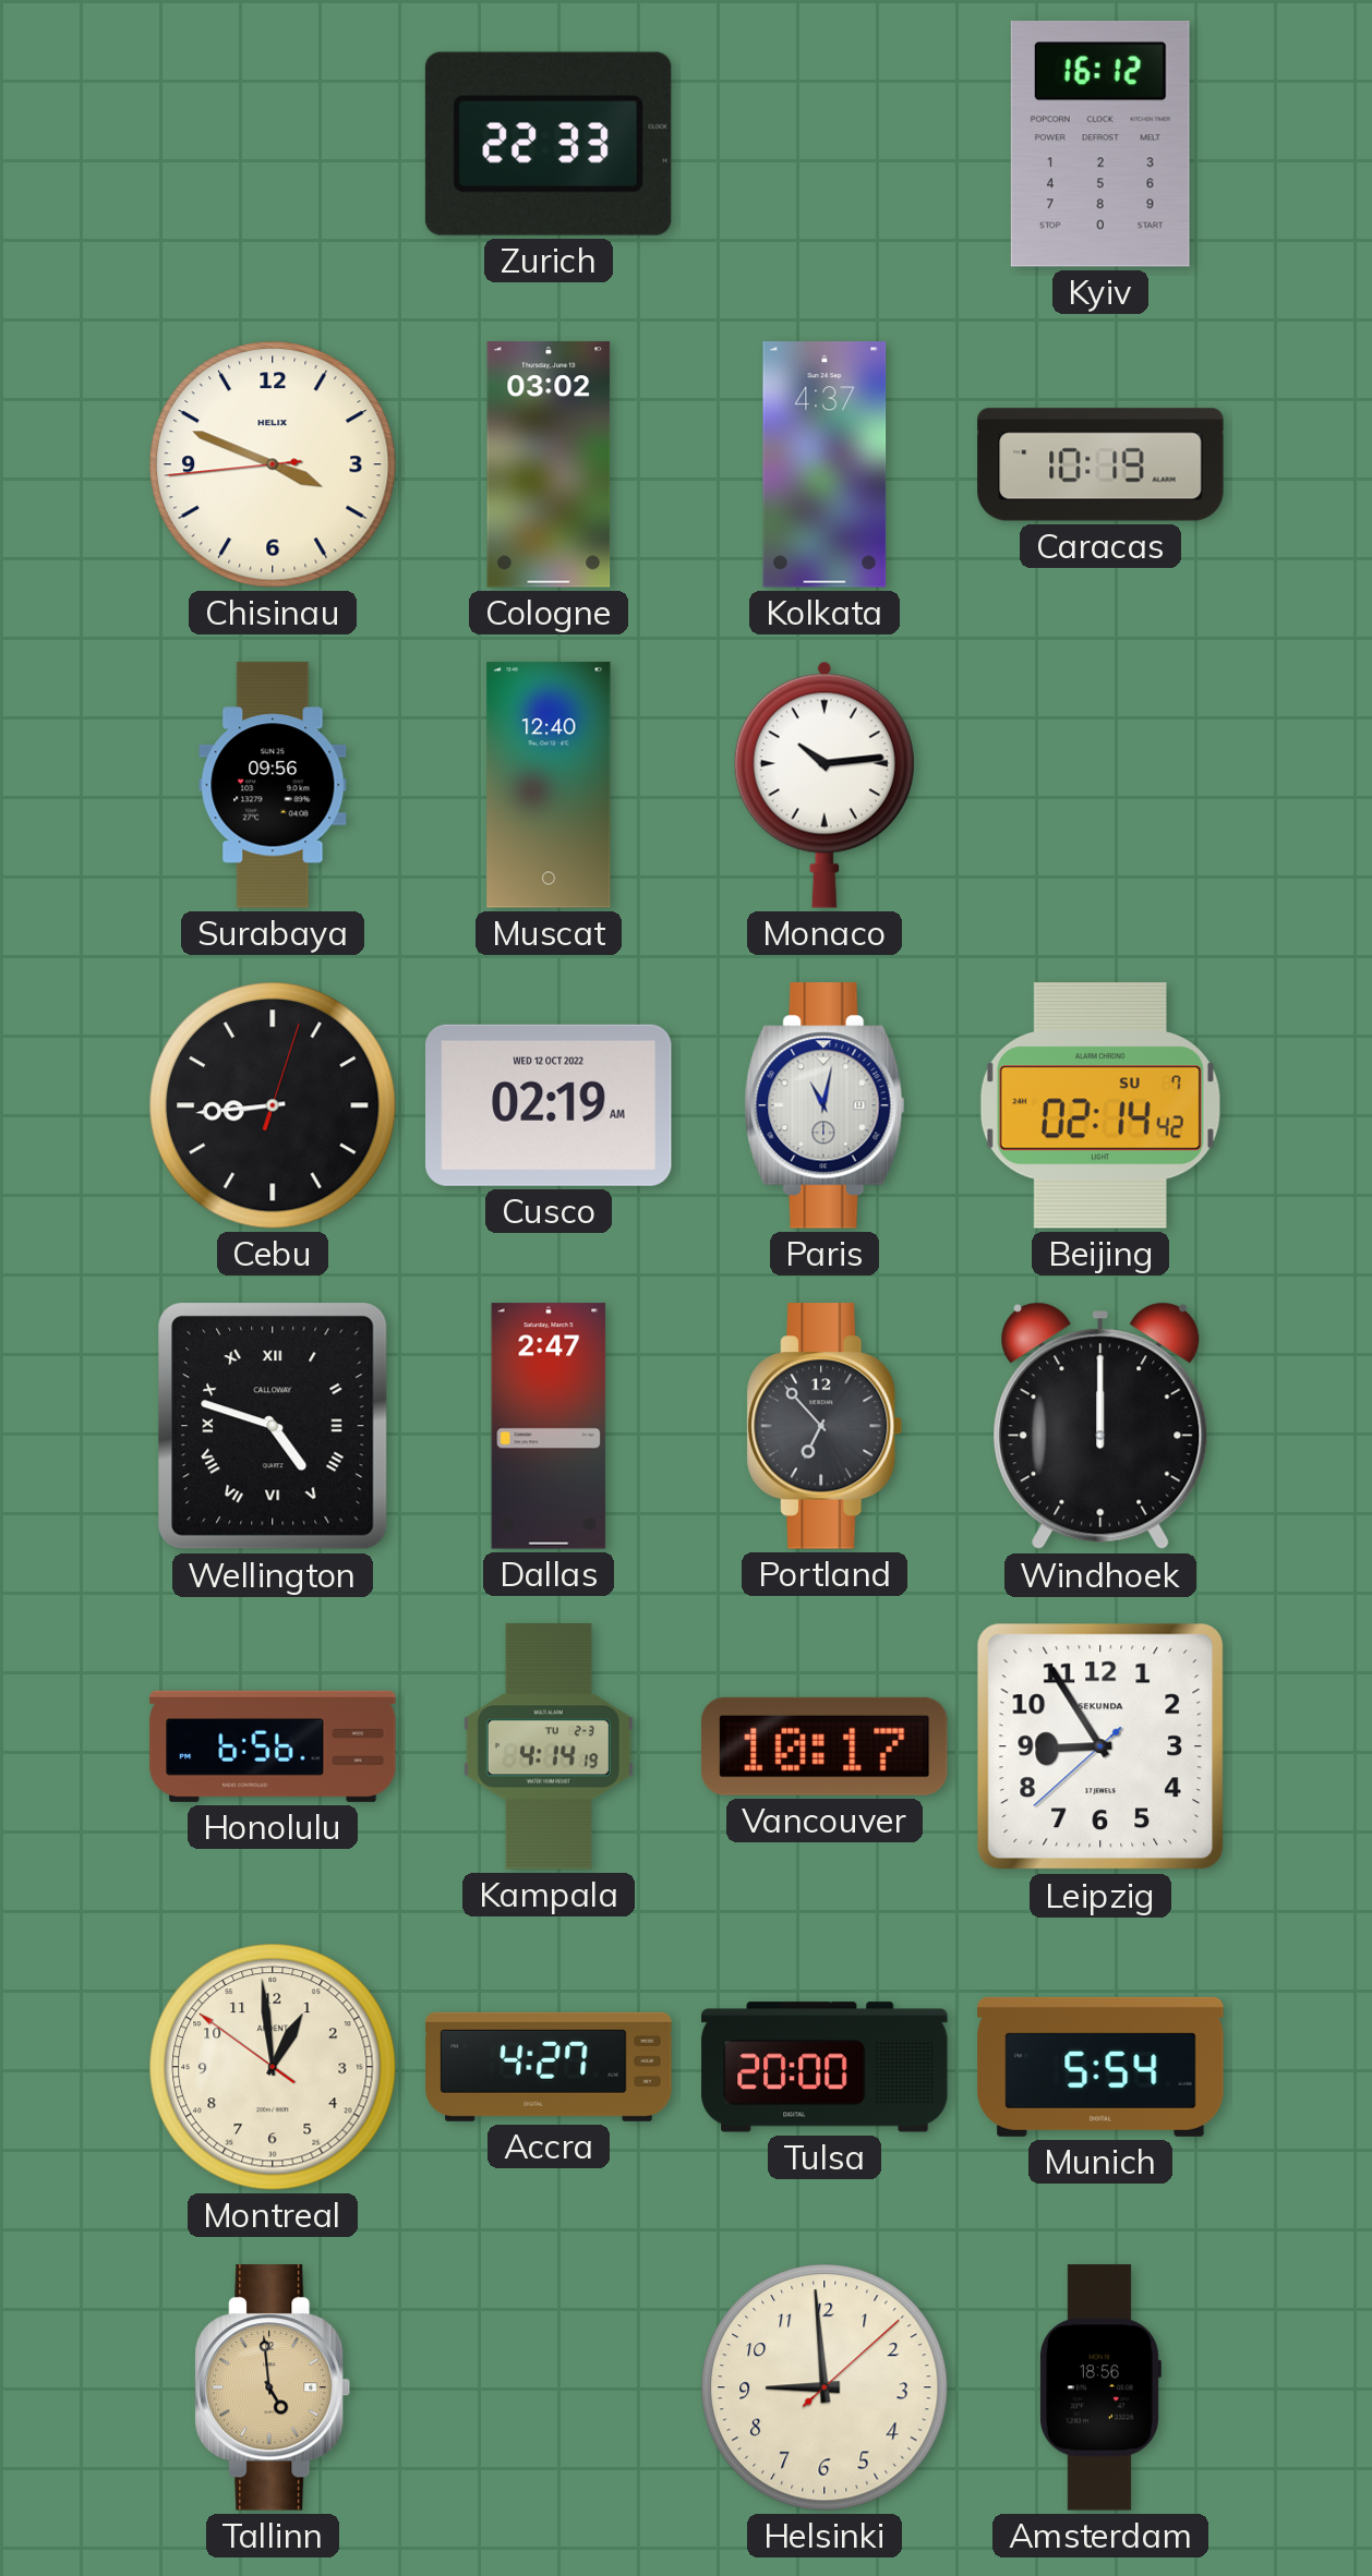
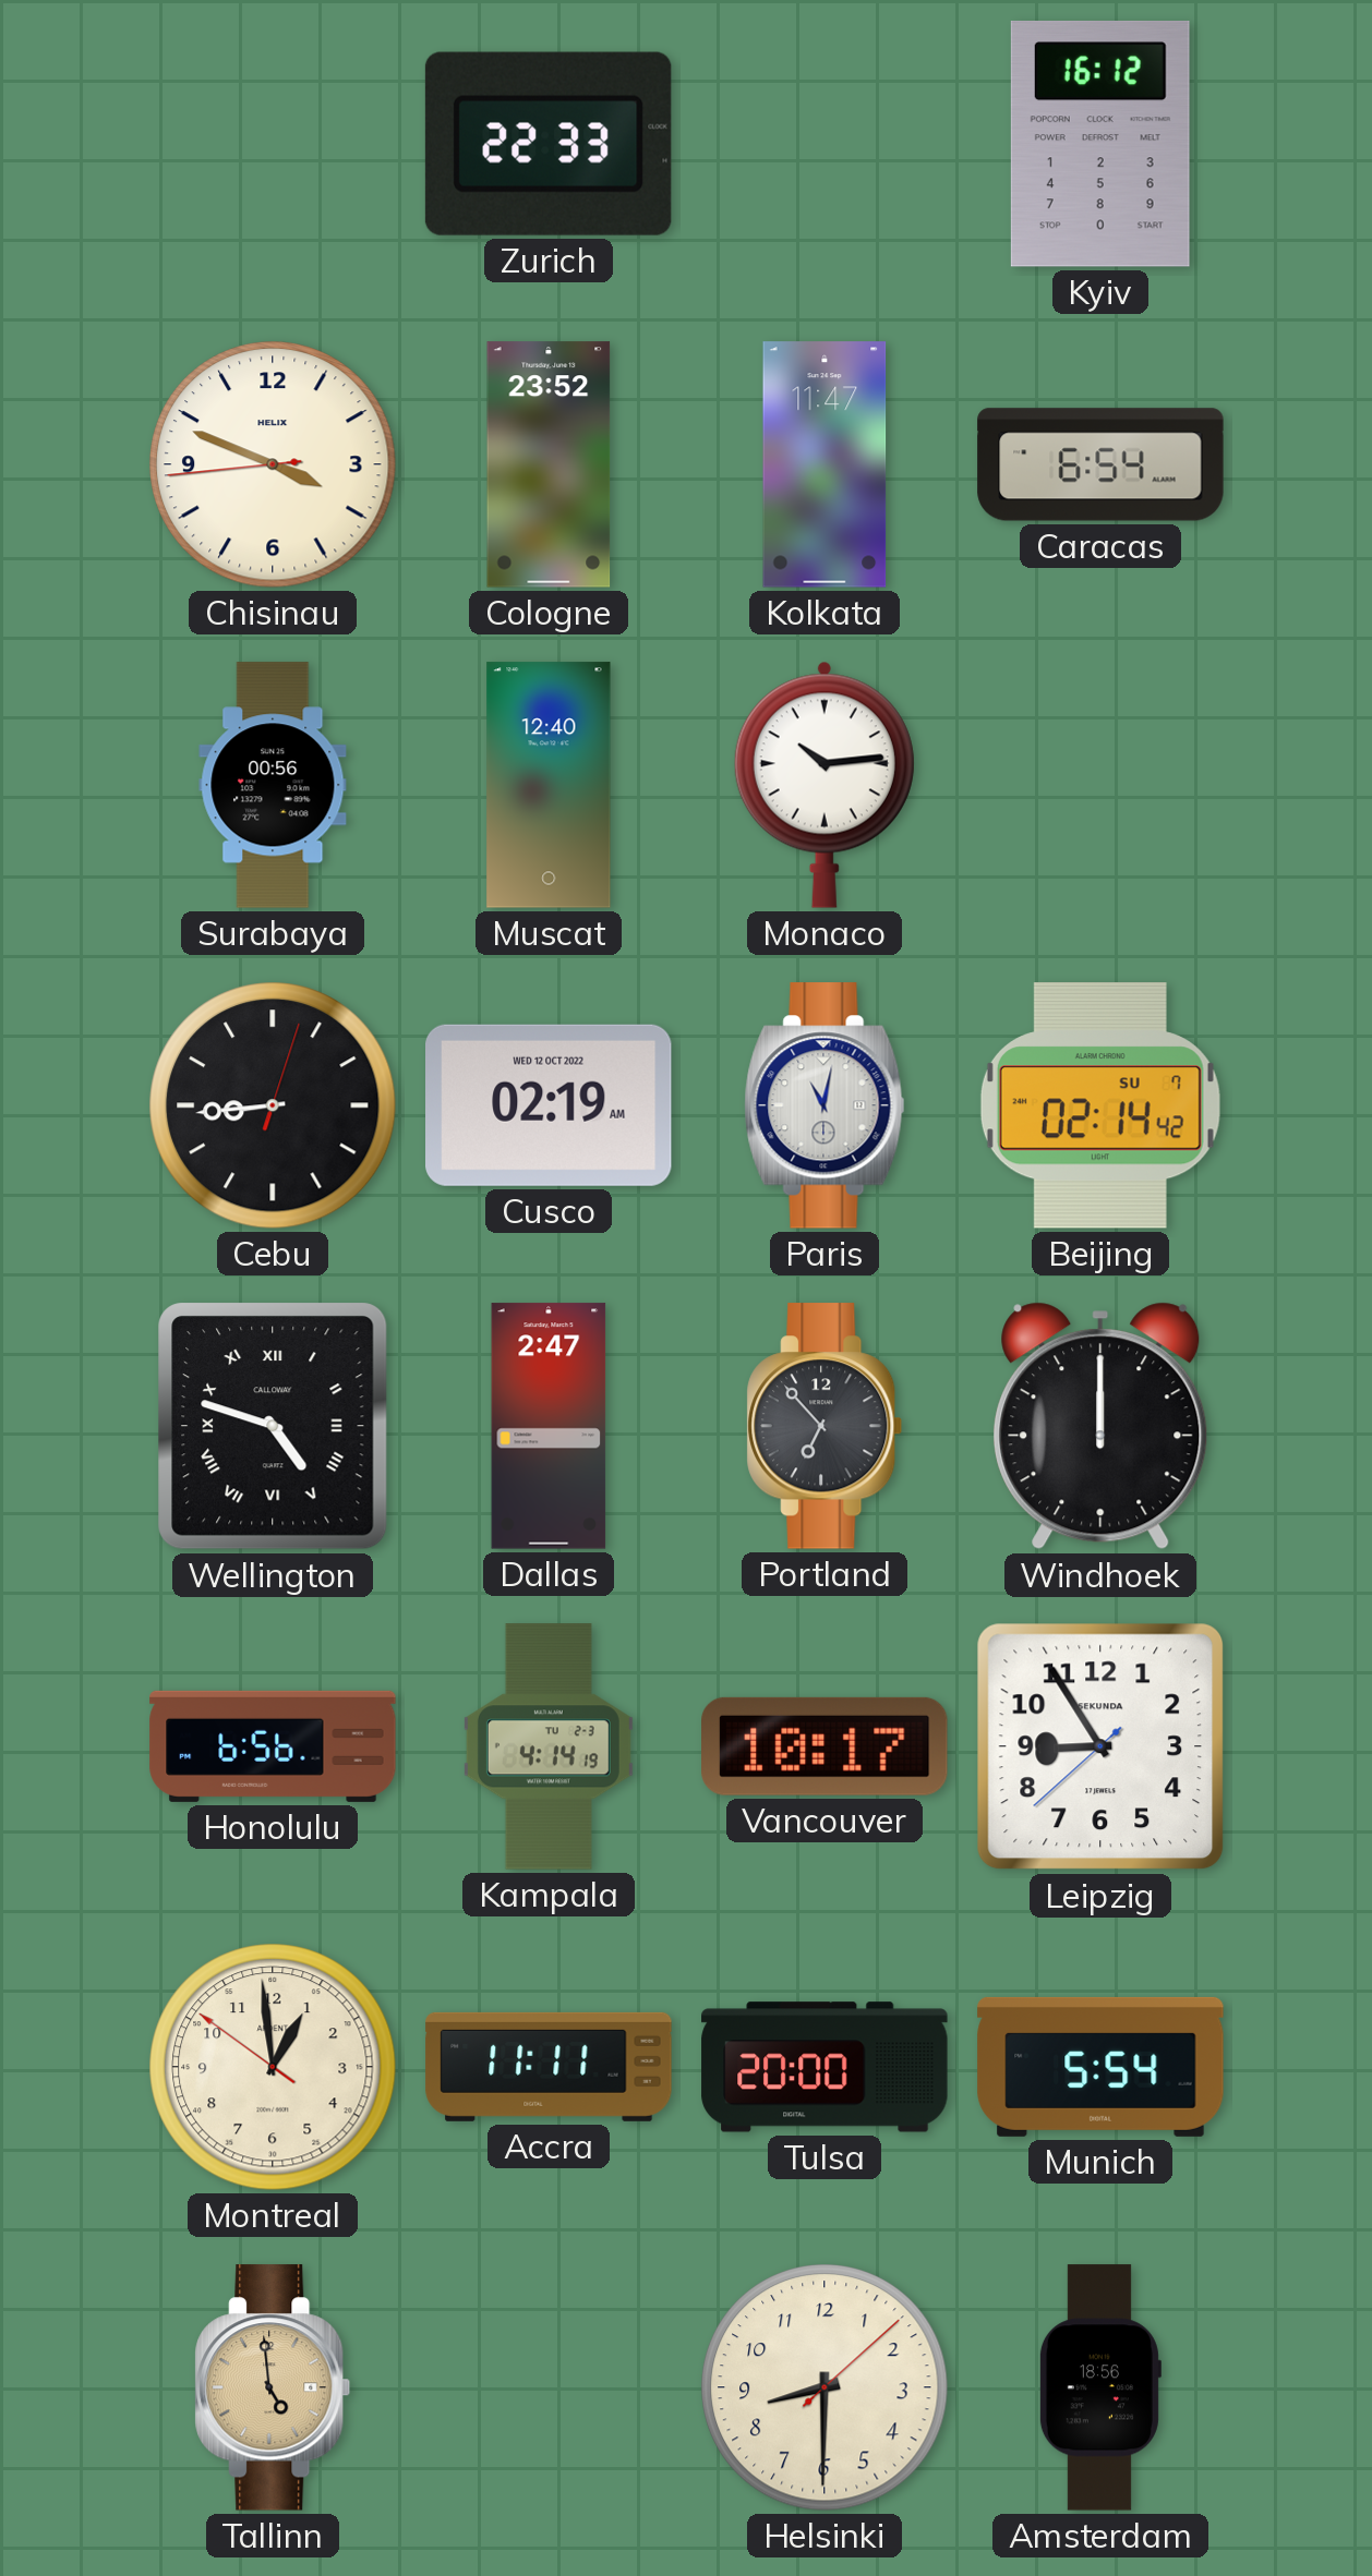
Cologne: 03:02 -> 23:52
Kolkata: 4:37 -> 11:47
Caracas: 10:19 -> 6:54
Surabaya: 09:56 -> 00:56
Accra: 4:27 -> 11:11
Helsinki: 8:59 -> 8:30
